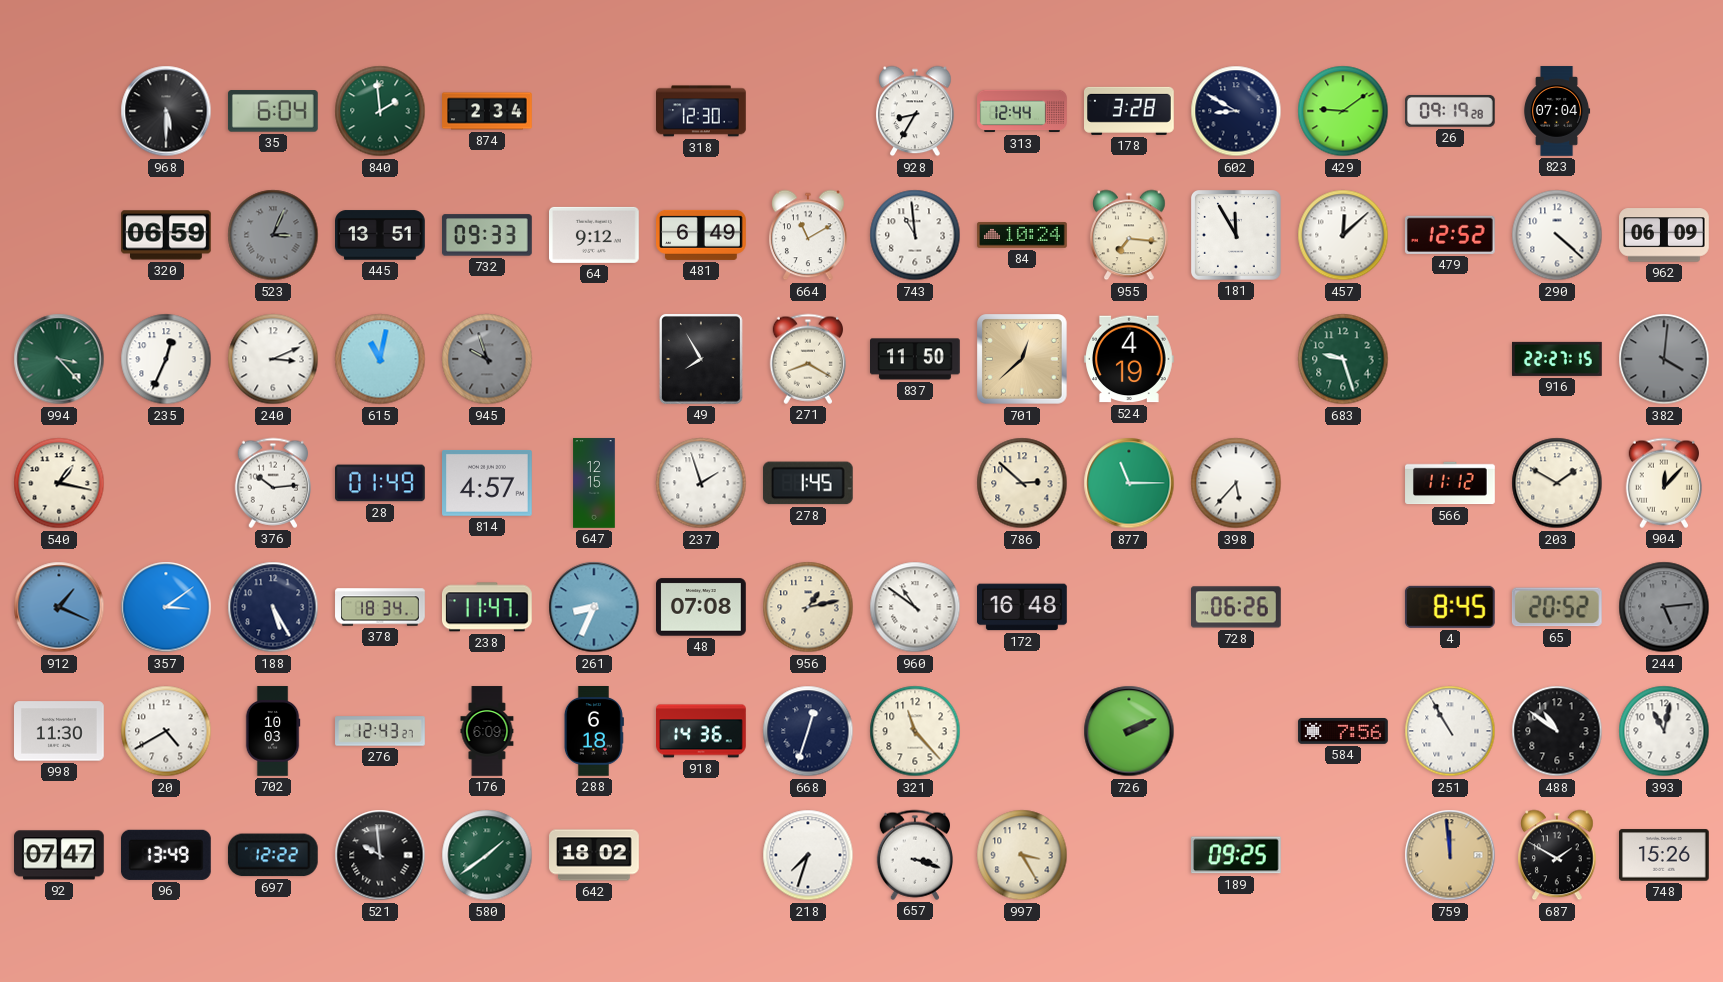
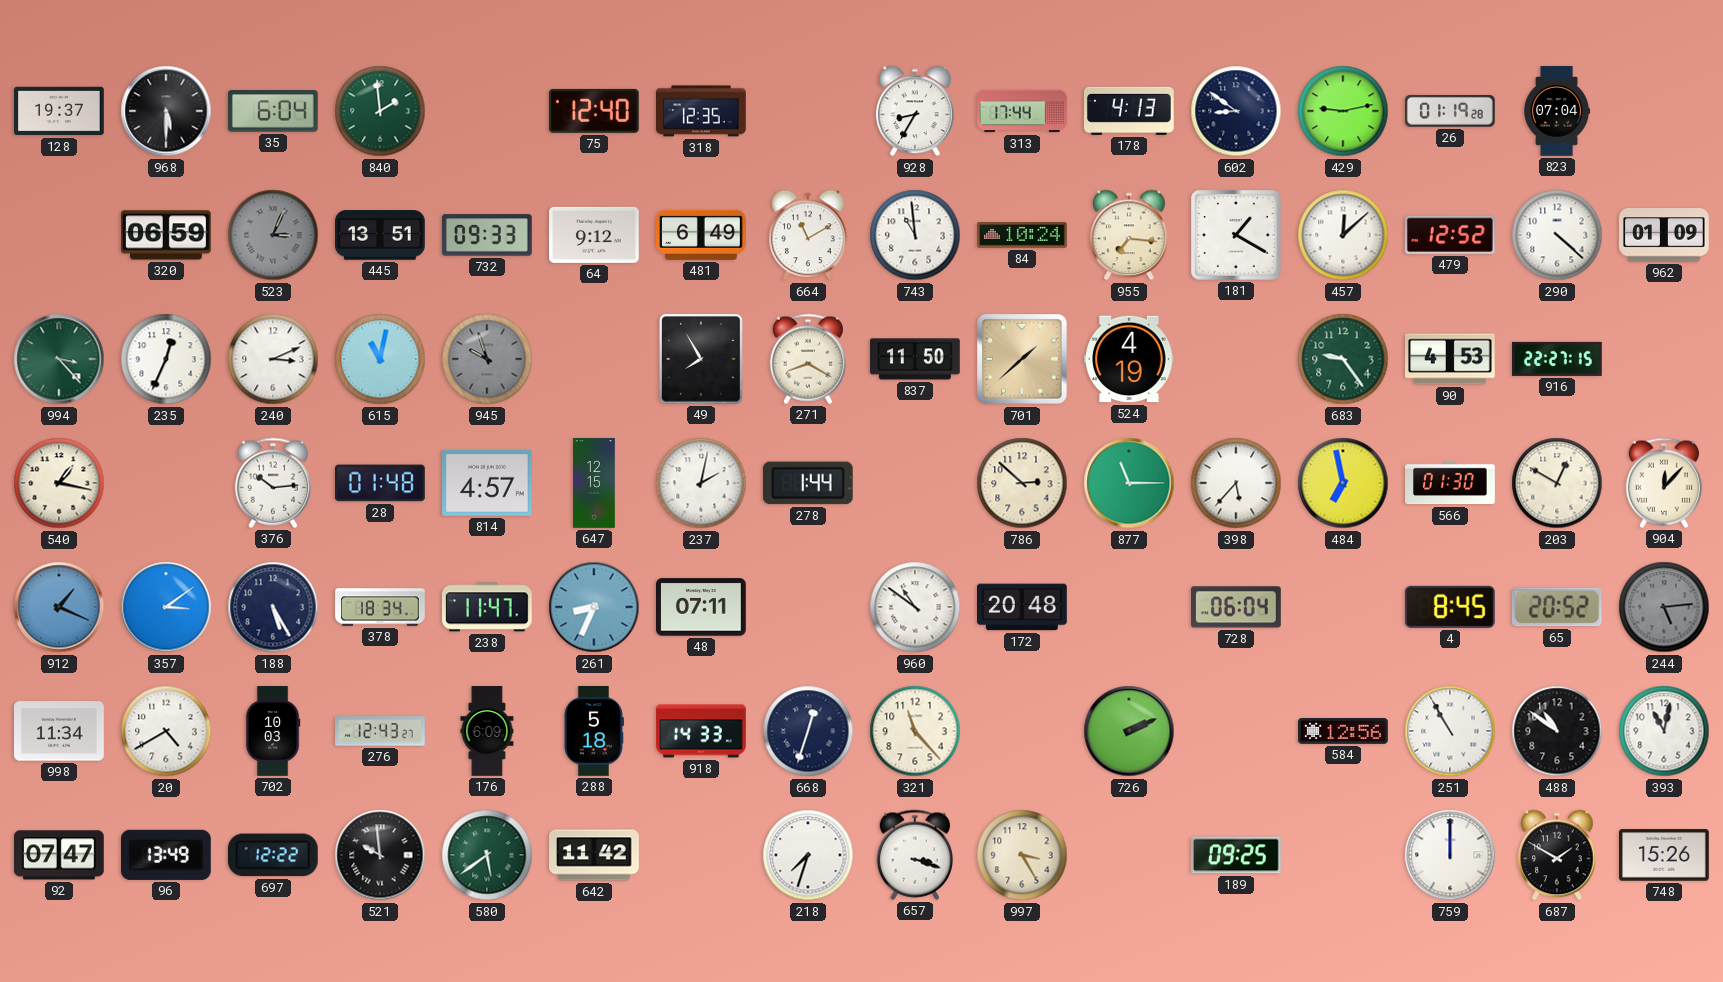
128: none -> 19:37
874: 2:34 -> none
75: none -> 12:40
318: 12:30 -> 12:35
313: 12:44 -> 17:44
178: 3:28 -> 4:13
602: 8:50 -> 8:51
429: 9:09 -> 9:13
26: 09:19 -> 01:19
181: 11:55 -> 1:20
962: 06:09 -> 01:09
701: 12:38 -> 1:38
683: 9:27 -> 9:24
90: none -> 4:53
382: 4:01 -> none
28: 01:49 -> 01:48
237: 1:57 -> 2:02
278: 1:45 -> 1:44
484: none -> 6:58
566: 11:12 -> 01:30
203: 1:50 -> 12:50
48: 07:08 -> 07:11
956: 1:13 -> none
172: 16:48 -> 20:48
728: 06:26 -> 06:04
998: 11:30 -> 11:34
288: 6:18 -> 5:18
918: 14:36 -> 14:33
584: 7:56 -> 12:56
580: 1:39 -> 5:39
642: 18:02 -> 11:42
759: 11:59 -> 12:00
759 dial: champagne -> white
